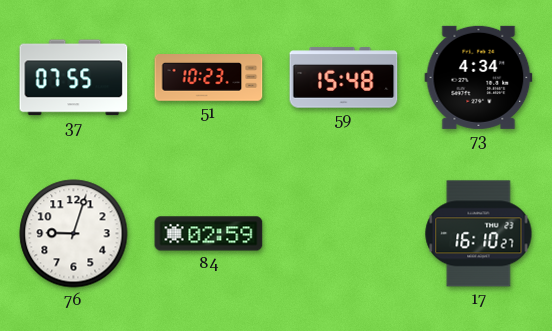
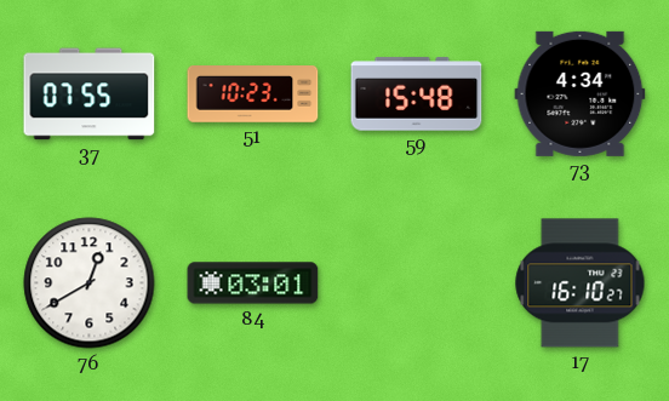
76: 9:03 -> 12:40
84: 02:59 -> 03:01
